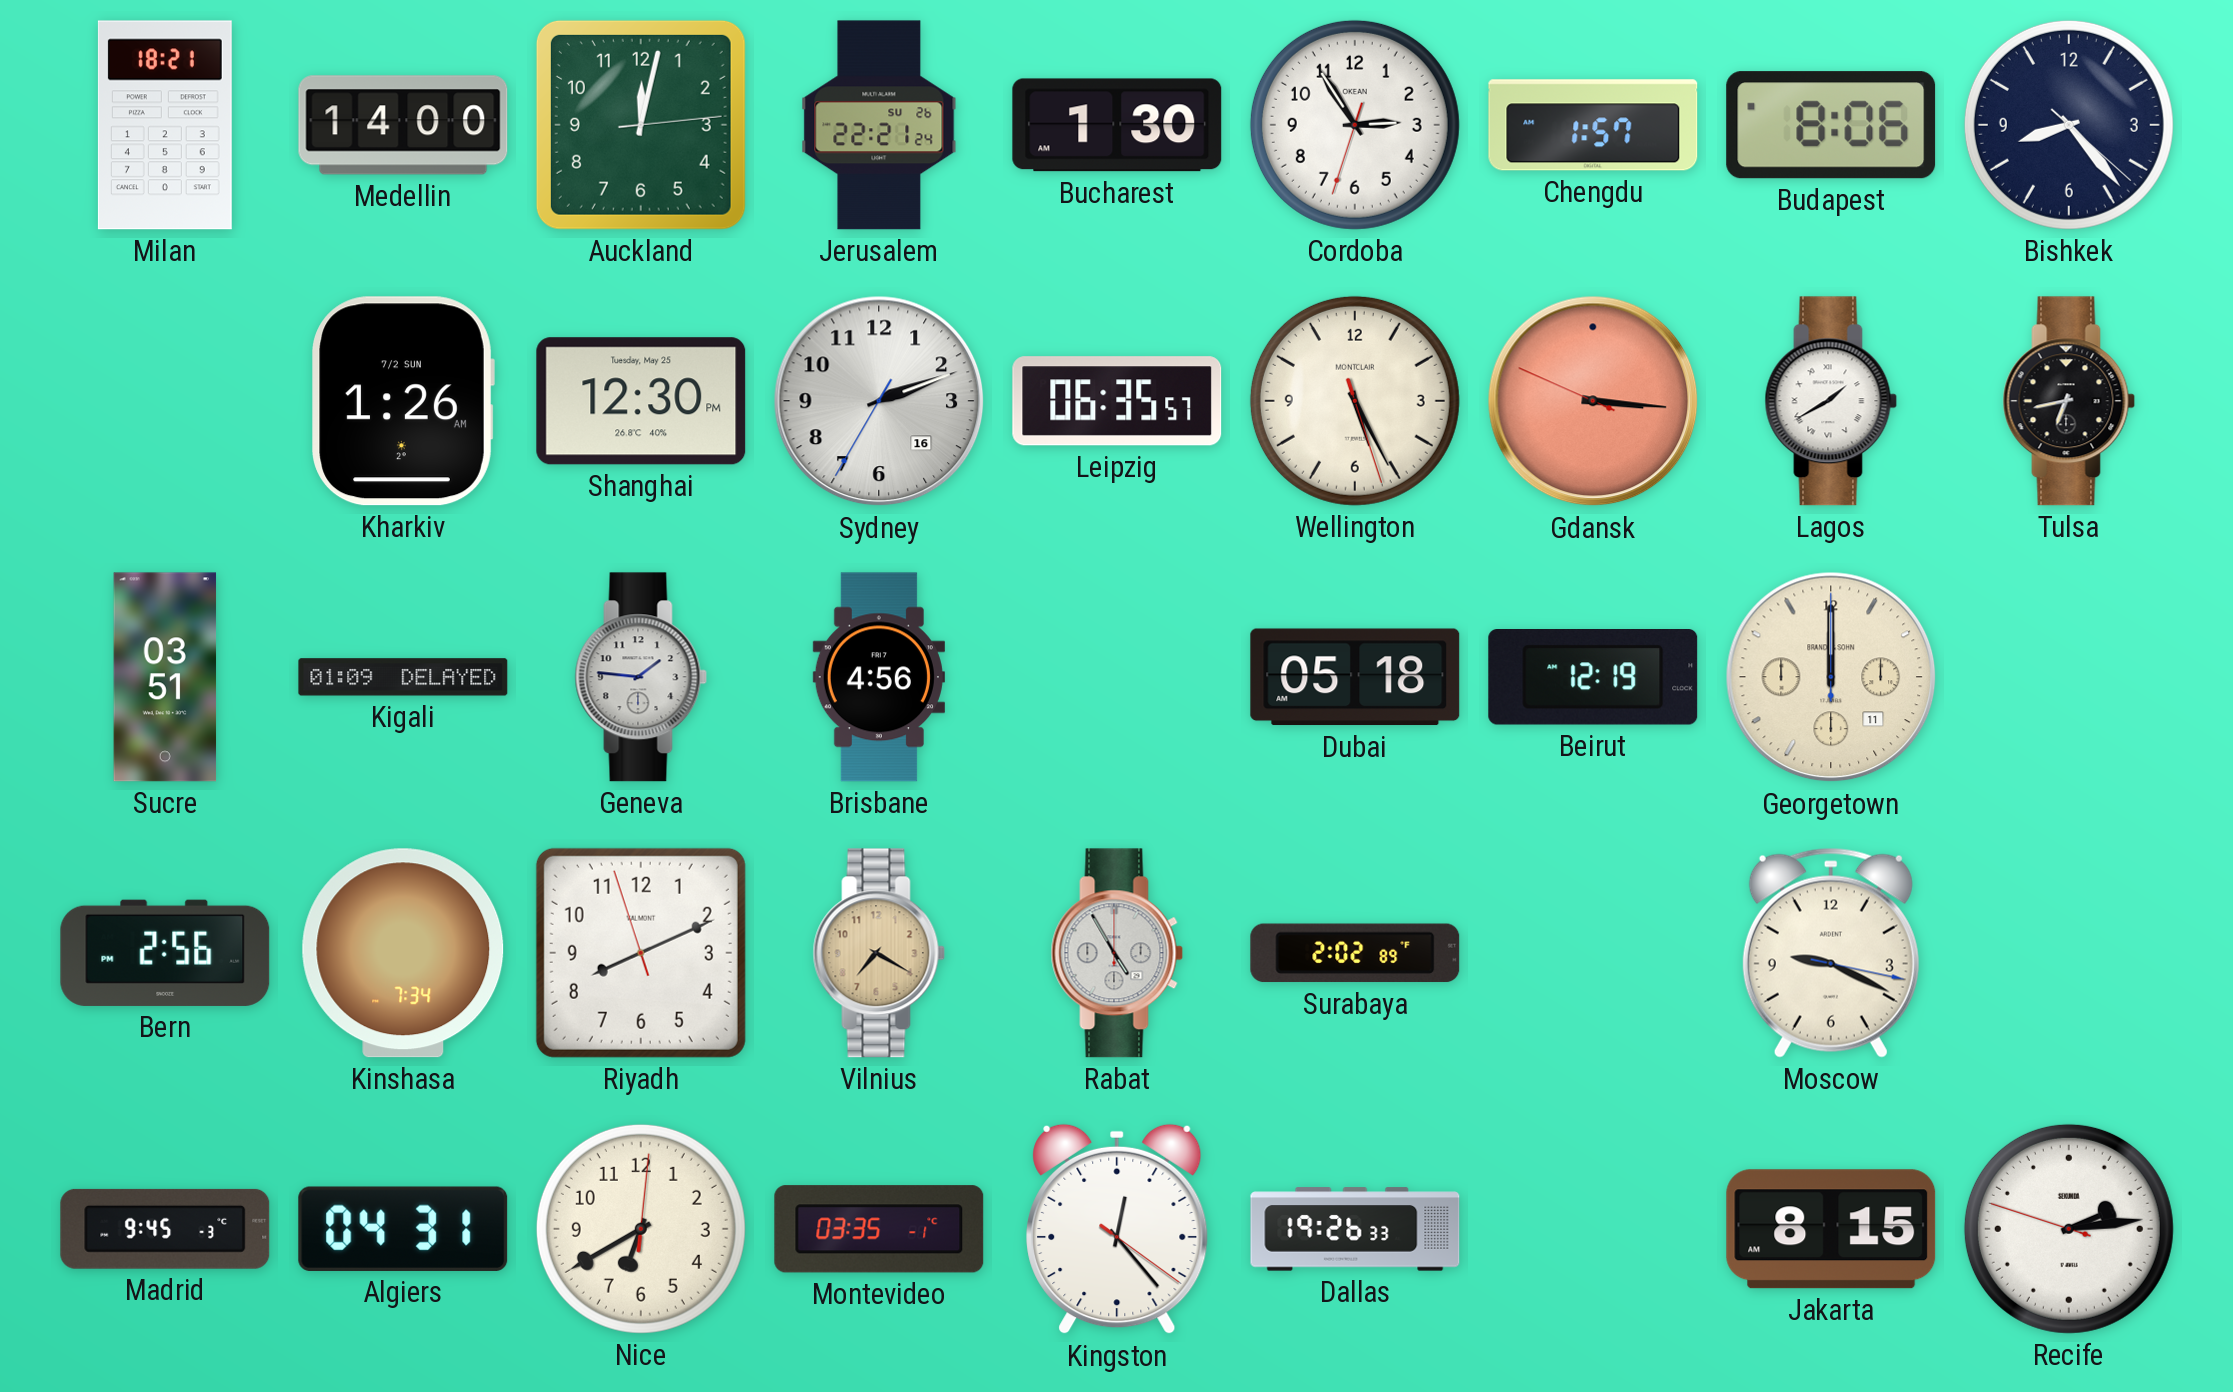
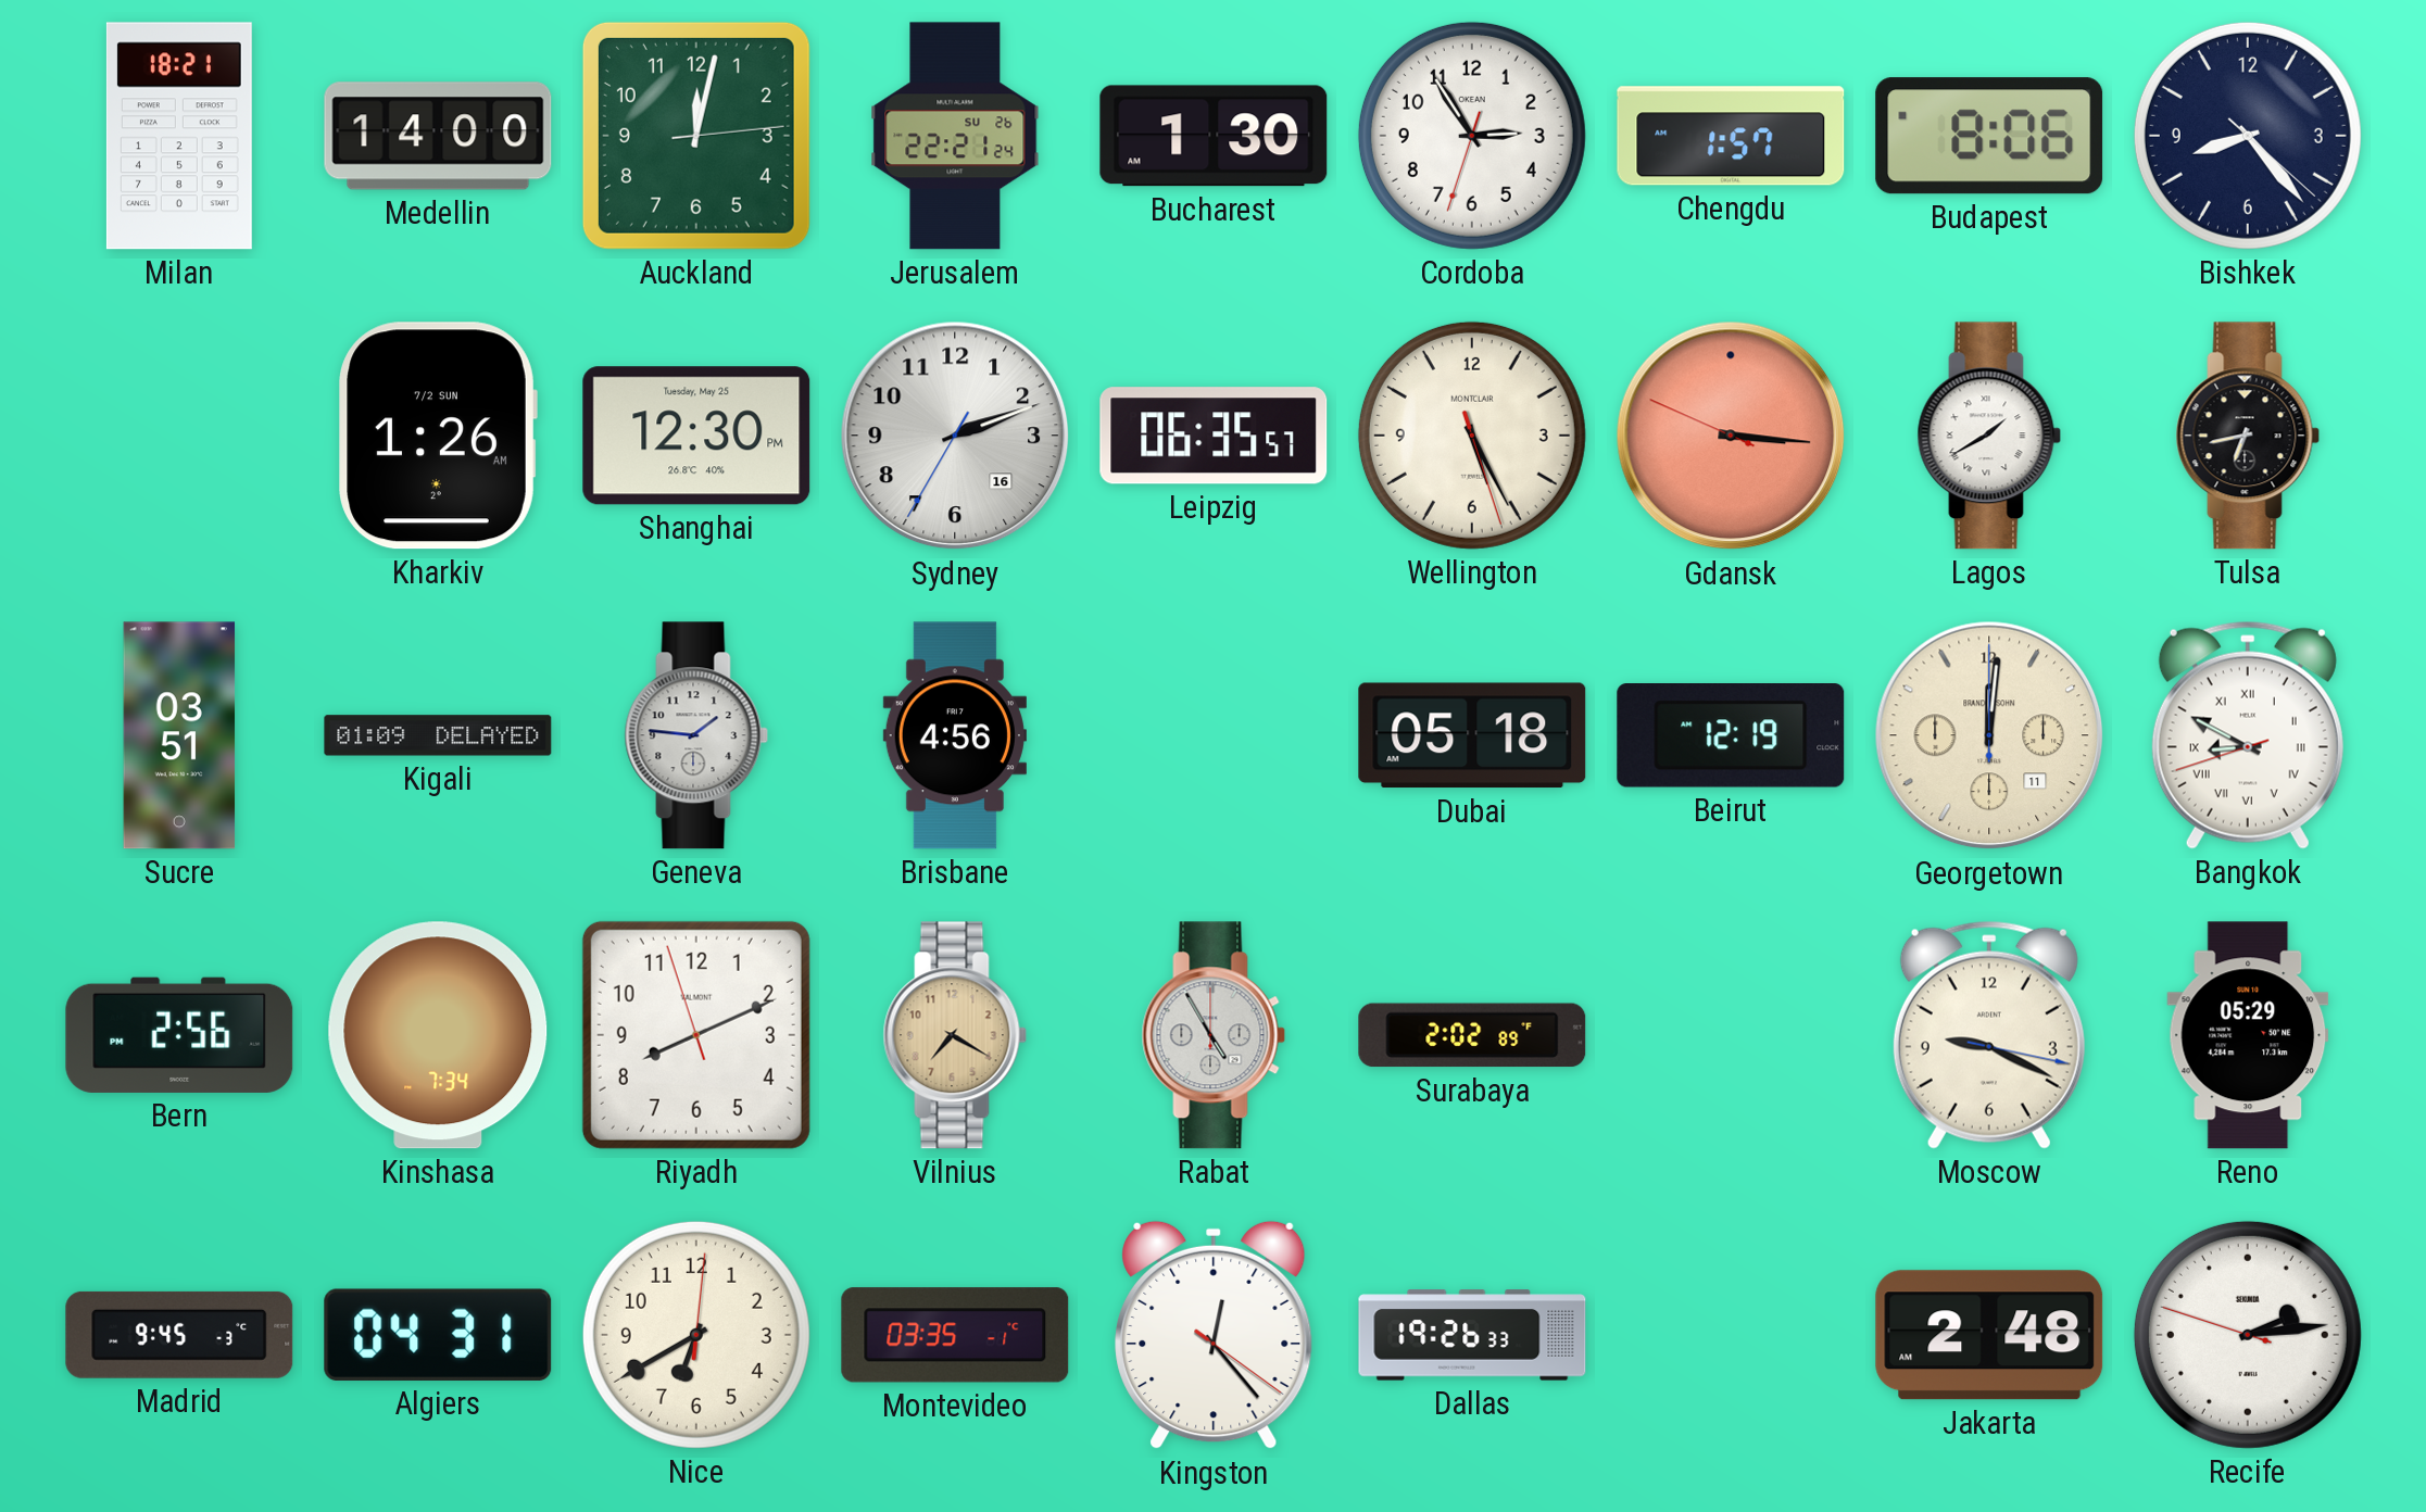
Georgetown: 12:00 -> 12:01
Bangkok: none -> 8:49
Reno: none -> 05:29
Jakarta: 8:15 -> 2:48
